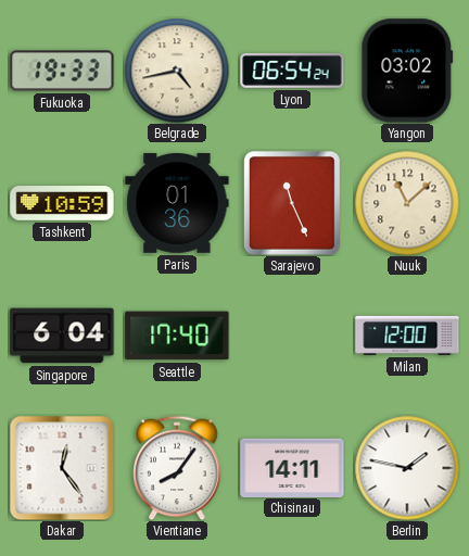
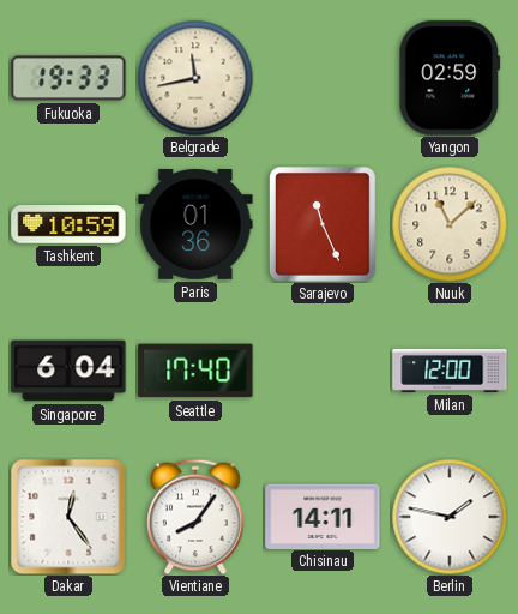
Belgrade: 4:43 -> 11:43
Lyon: 06:54 -> none
Yangon: 03:02 -> 02:59
